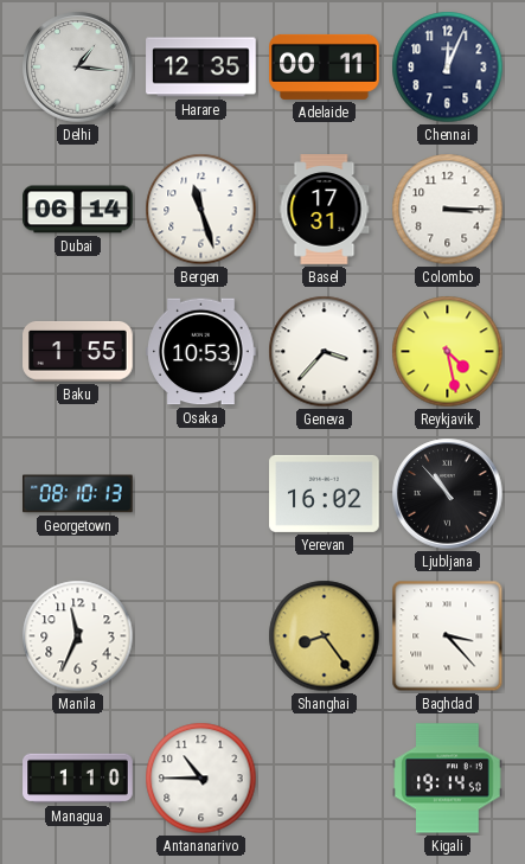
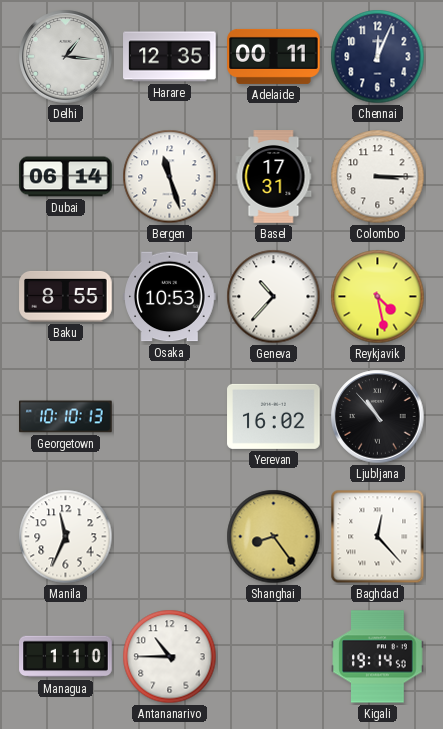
Baku: 1:55 -> 8:55
Geneva: 3:37 -> 10:37
Georgetown: 08:10 -> 10:10
Baghdad: 3:23 -> 12:23
